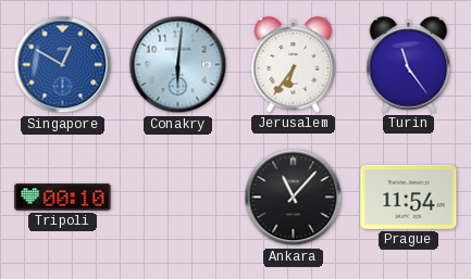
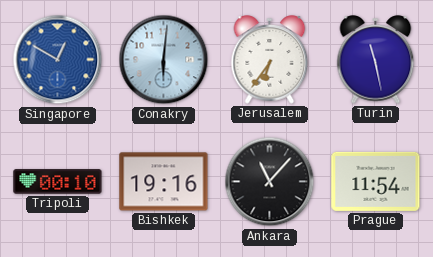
Turin: 11:24 -> 11:28
Bishkek: none -> 19:16
